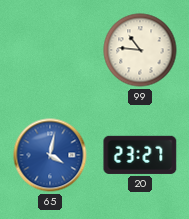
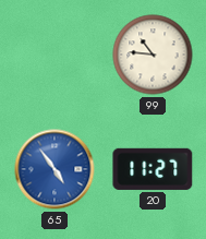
65: 4:02 -> 4:54
20: 23:27 -> 11:27
